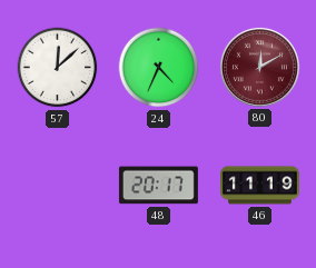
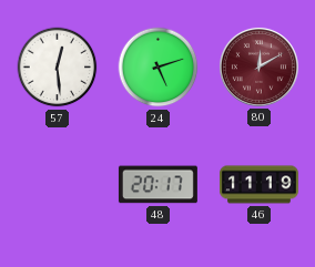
57: 12:08 -> 12:29
24: 4:34 -> 5:12
